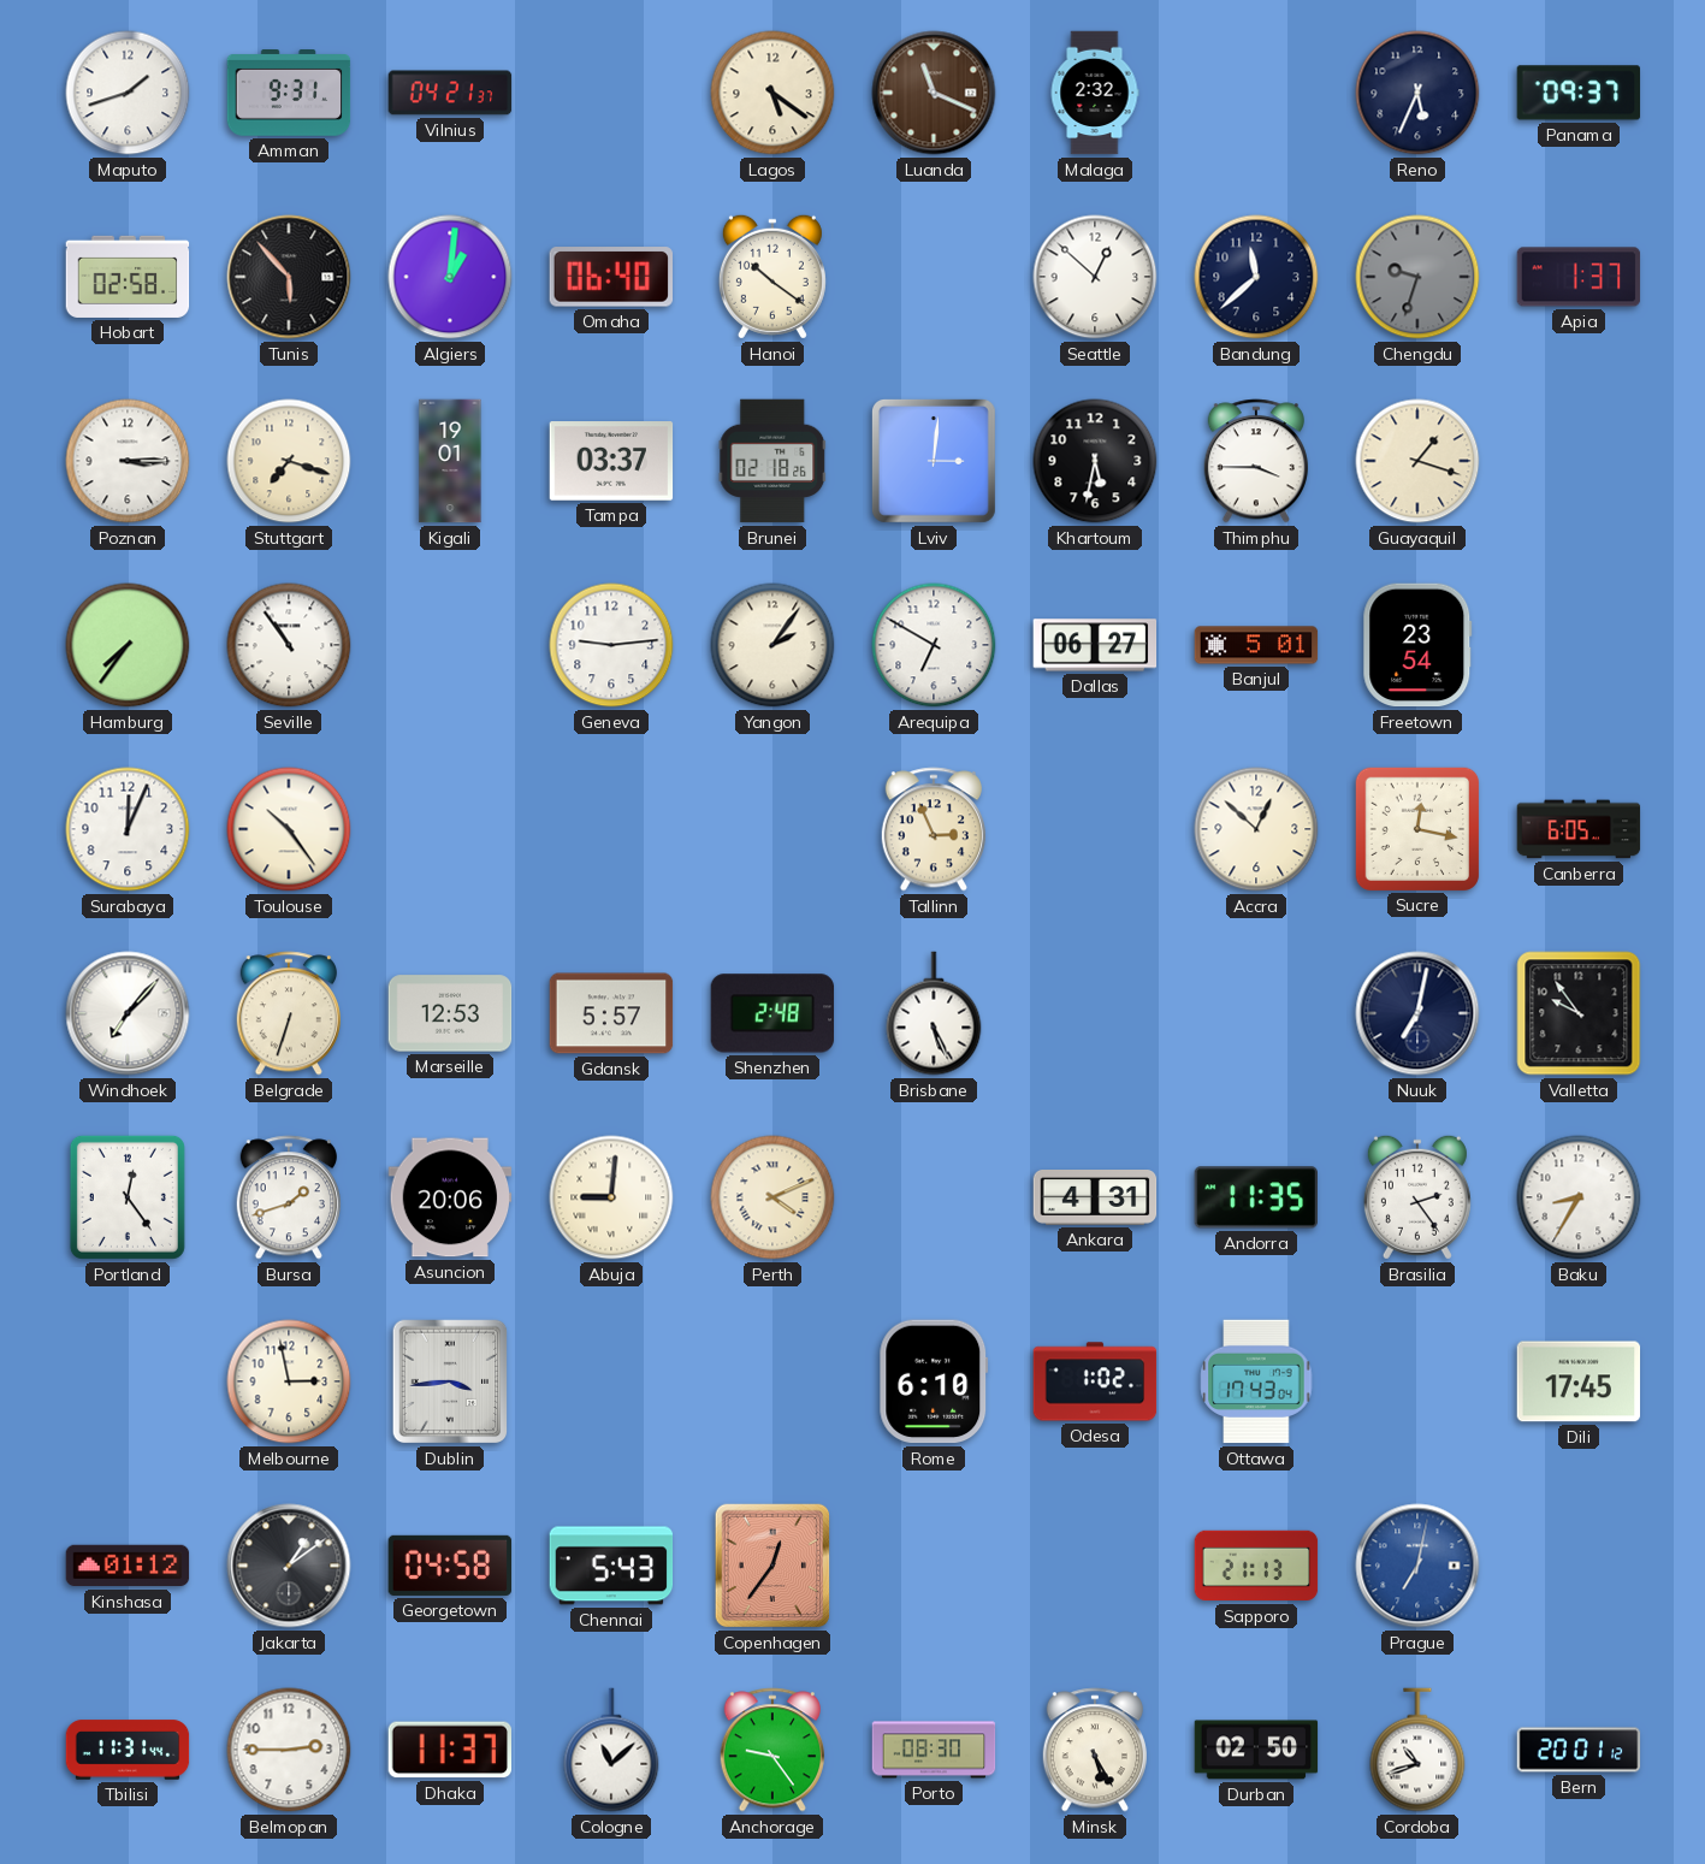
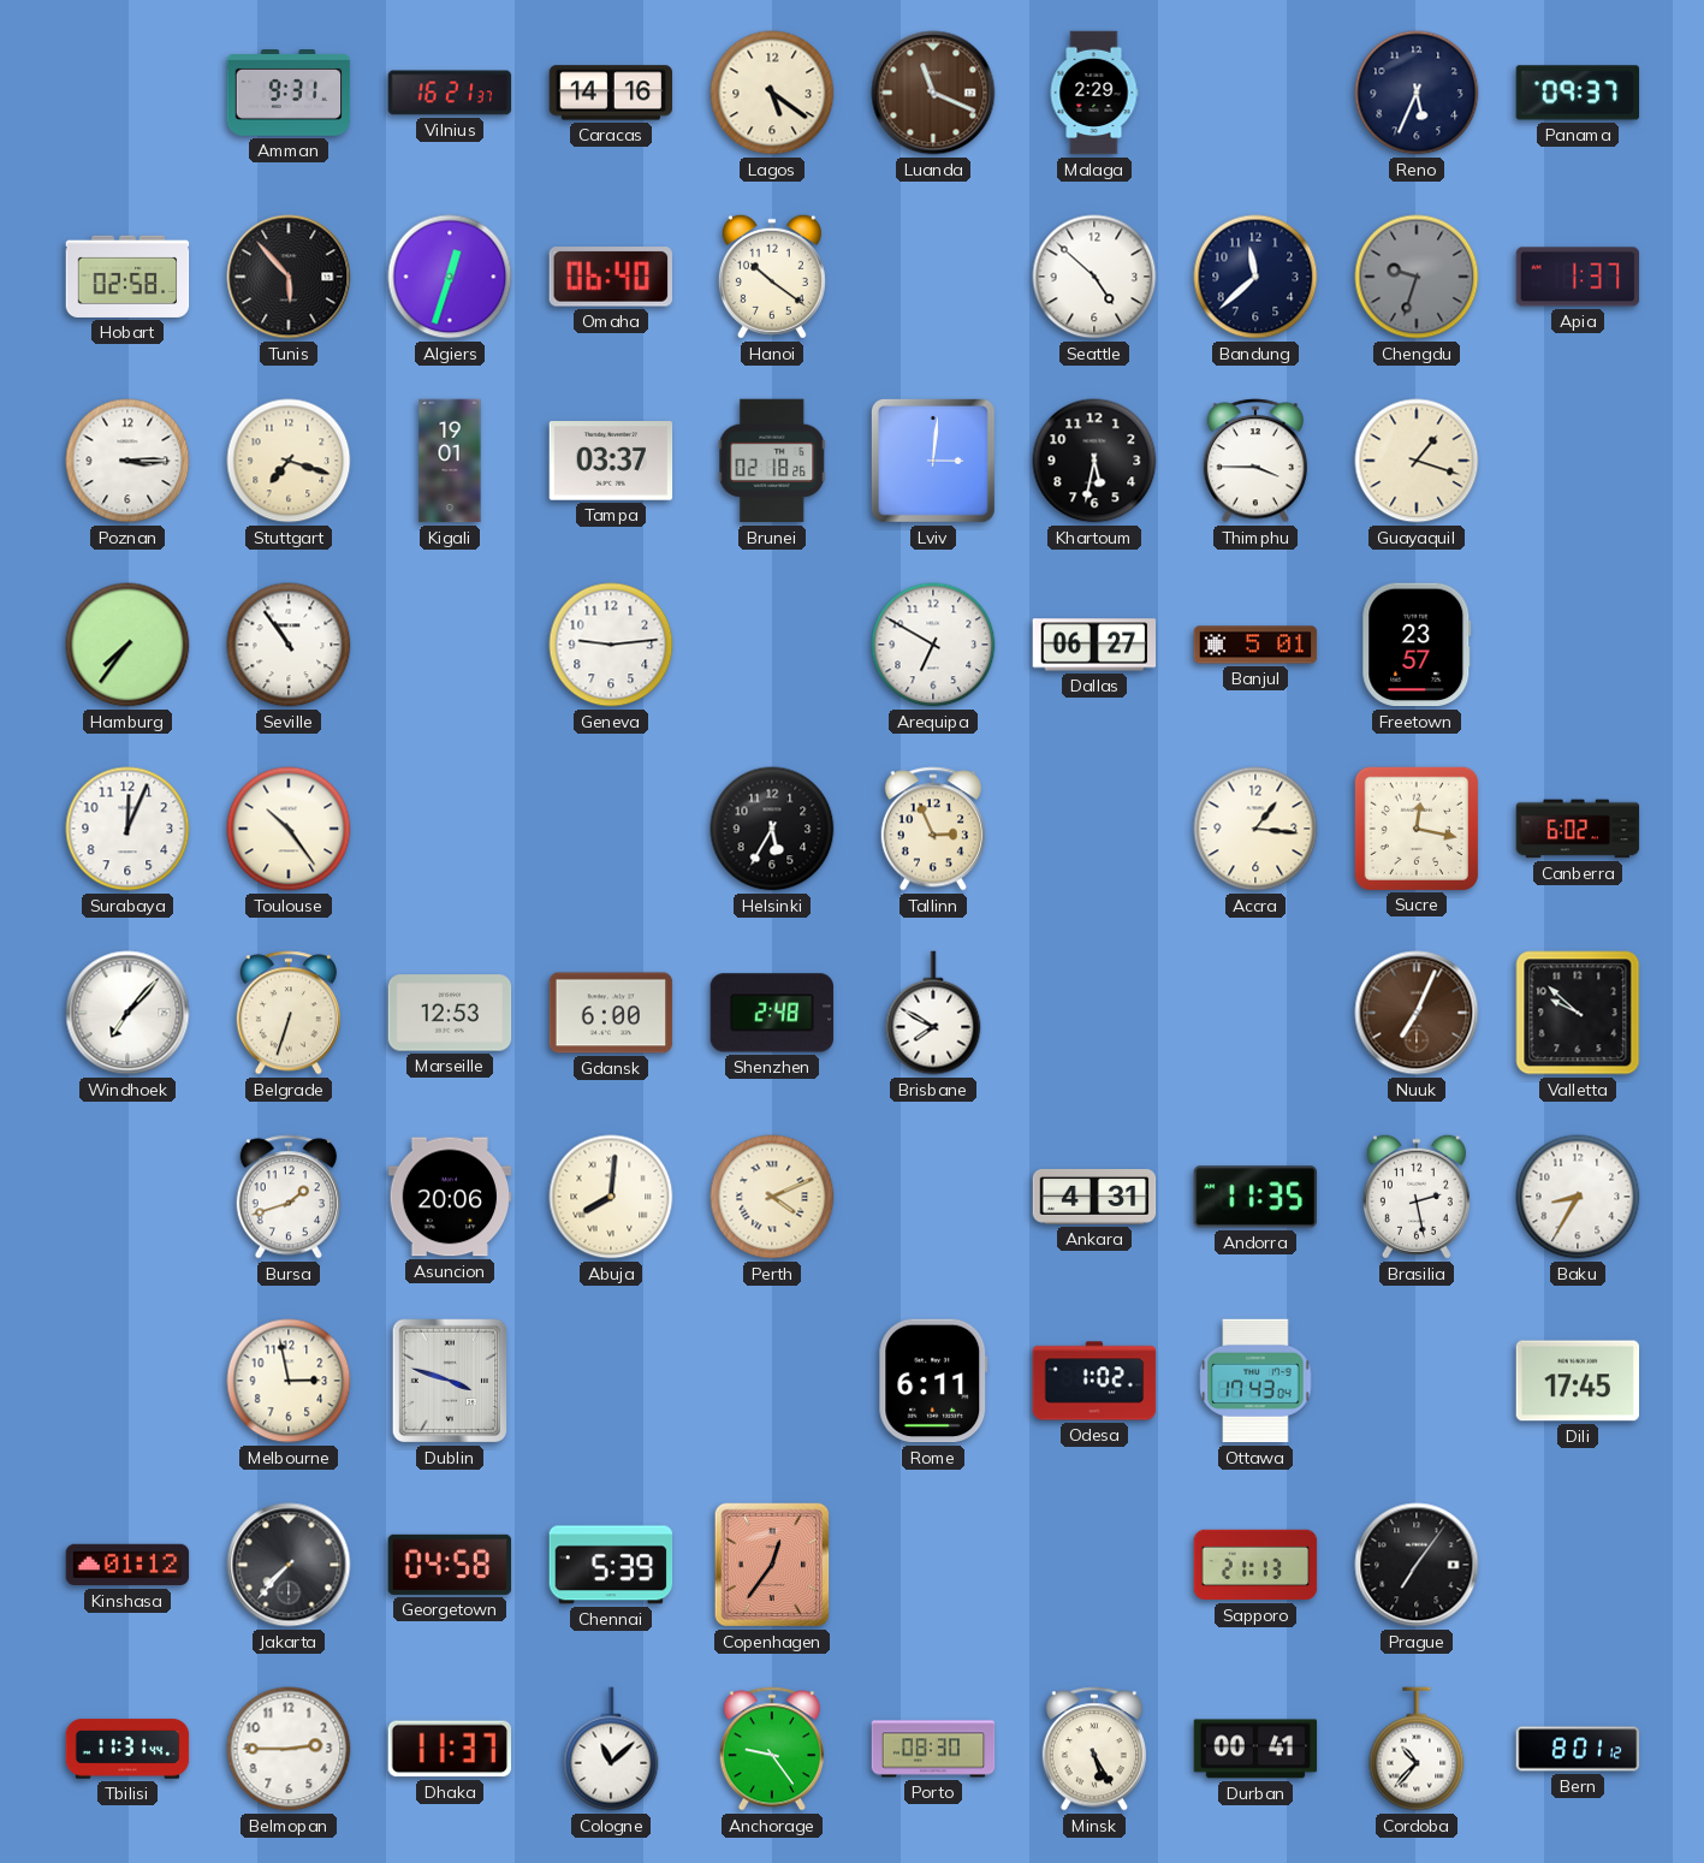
Maputo: 1:42 -> none
Vilnius: 04:21 -> 16:21
Caracas: none -> 14:16
Malaga: 2:32 -> 2:29
Algiers: 1:01 -> 12:33
Seattle: 12:52 -> 4:52
Yangon: 2:06 -> none
Freetown: 23:54 -> 23:57
Helsinki: none -> 5:35
Accra: 12:52 -> 1:16
Canberra: 6:05 -> 6:02
Gdansk: 5:57 -> 6:00
Brisbane: 5:26 -> 7:50
Nuuk: 7:02 -> 7:04
Nuuk dial: navy -> brown
Valletta: 9:54 -> 9:52
Portland: 12:24 -> none
Abuja: 9:01 -> 8:01
Brasilia: 2:24 -> 2:28
Dublin: 3:44 -> 3:48
Rome: 6:10 -> 6:11
Jakarta: 1:09 -> 7:37
Chennai: 5:43 -> 5:39
Prague: 7:02 -> 7:06
Prague dial: blue -> black
Durban: 02:50 -> 00:41
Cordoba: 10:42 -> 10:37
Bern: 20:01 -> 8:01
